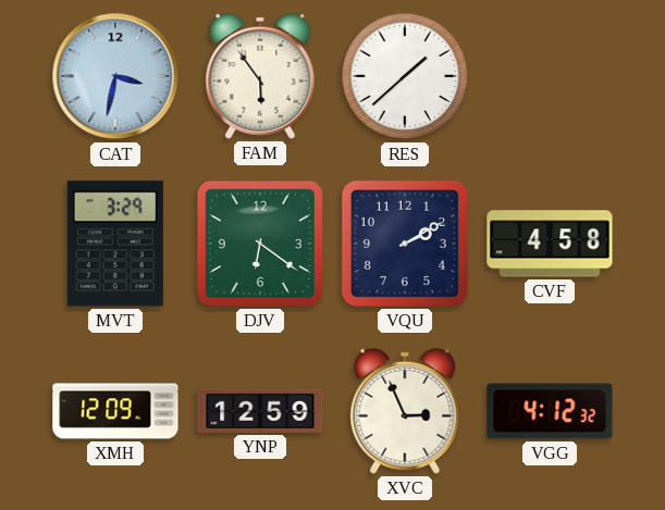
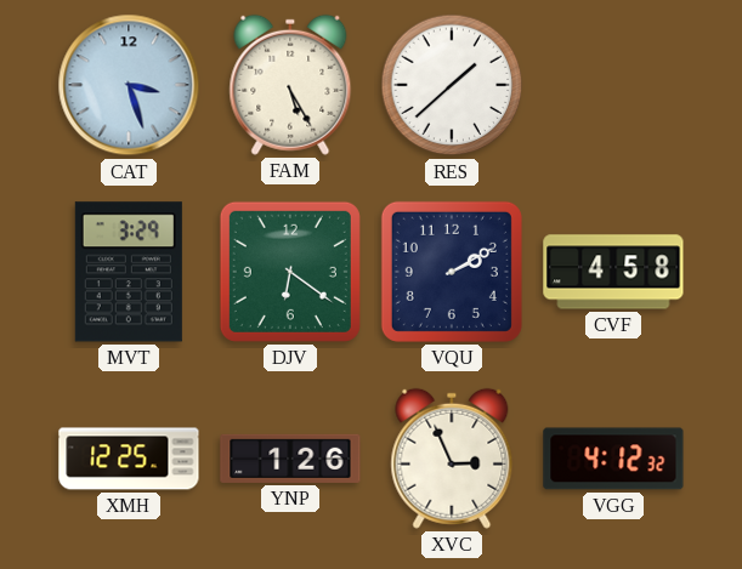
CAT: 3:32 -> 3:27
FAM: 5:54 -> 5:25
XMH: 12:09 -> 12:25
YNP: 12:59 -> 1:26
